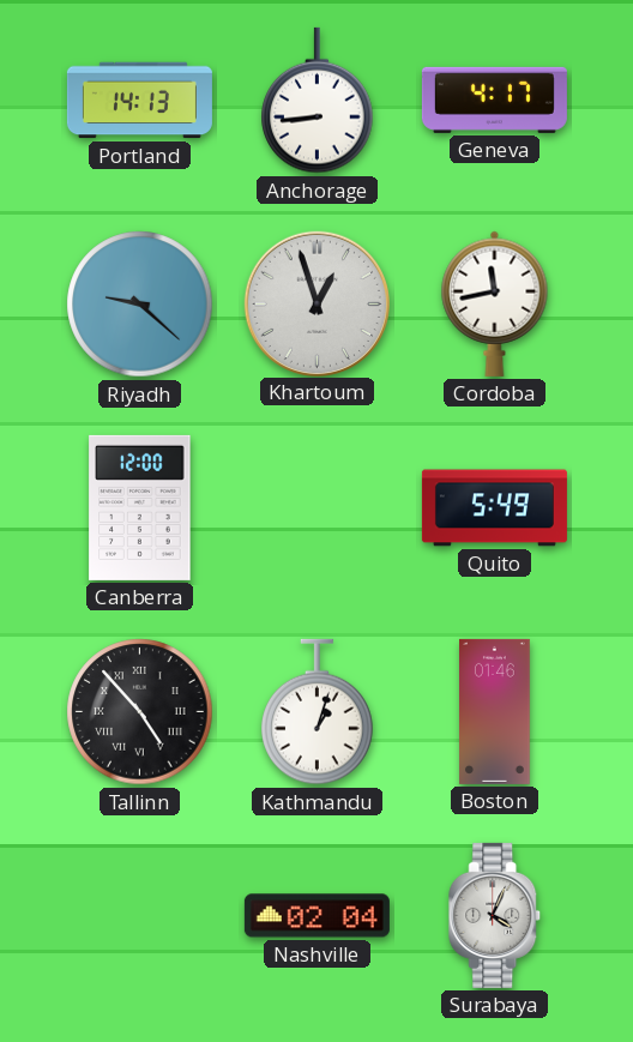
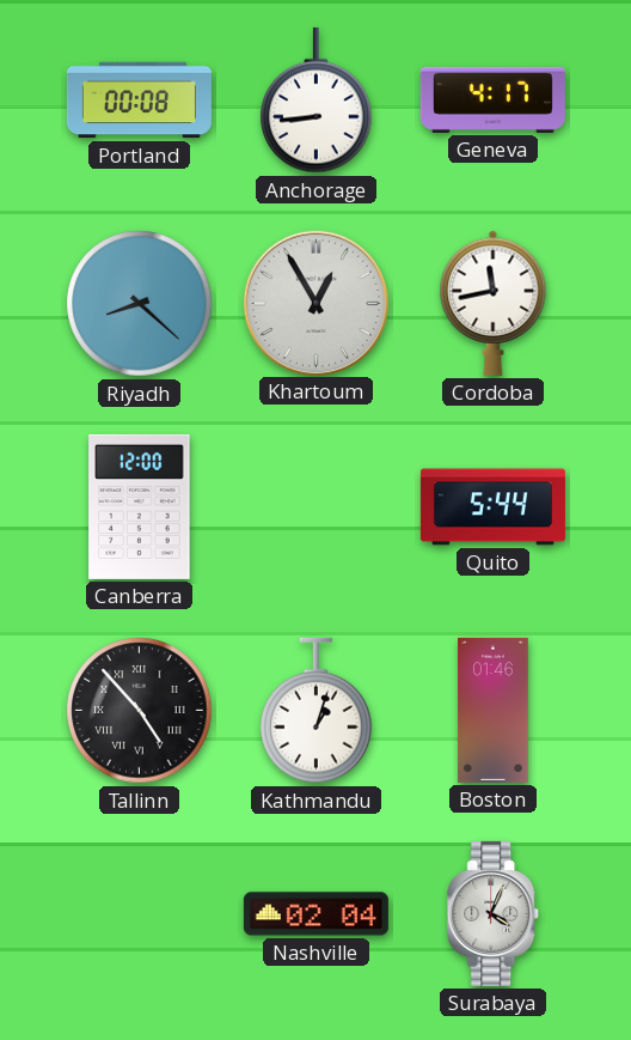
Portland: 14:13 -> 00:08
Riyadh: 9:22 -> 8:22
Khartoum: 12:57 -> 12:55
Quito: 5:49 -> 5:44
